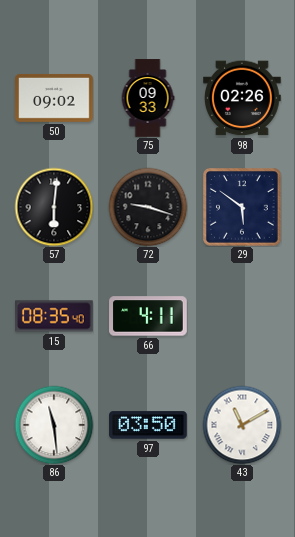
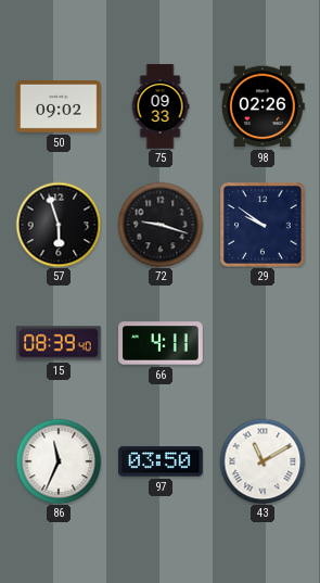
57: 6:01 -> 5:57
29: 5:51 -> 9:51
15: 08:35 -> 08:39
86: 11:29 -> 11:34
